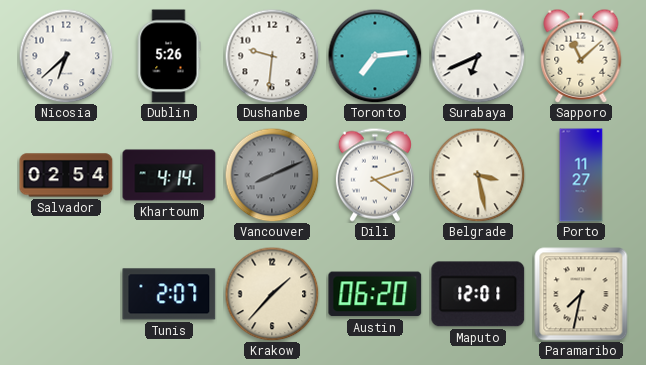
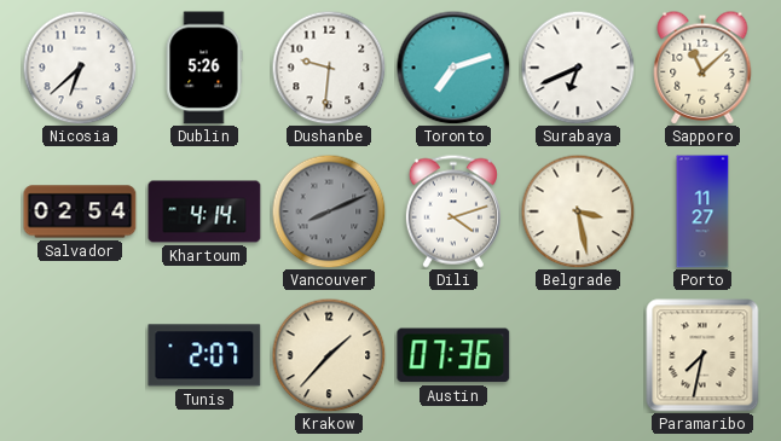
Toronto: 7:14 -> 7:12
Austin: 06:20 -> 07:36
Maputo: 12:01 -> none
